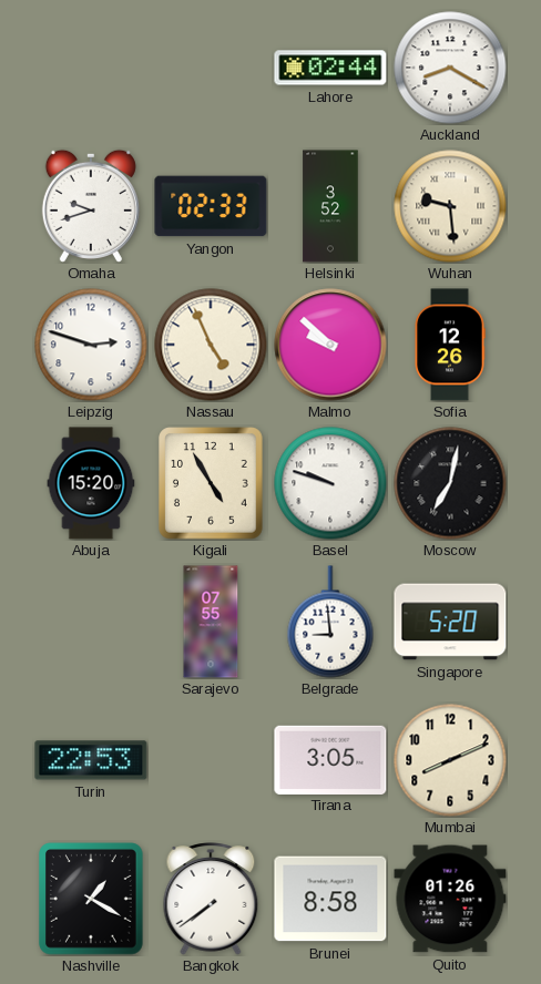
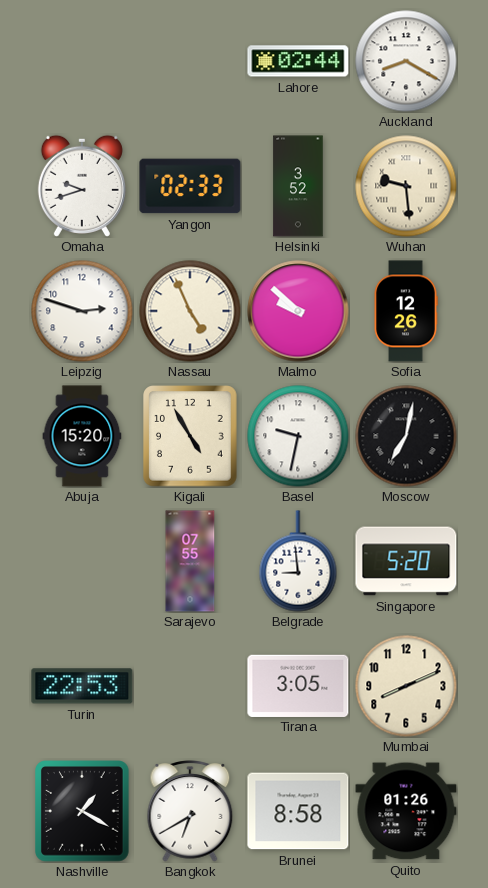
Basel: 9:48 -> 9:32
Bangkok: 7:39 -> 6:40
